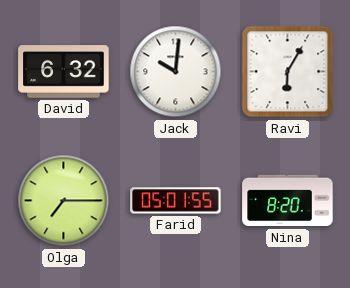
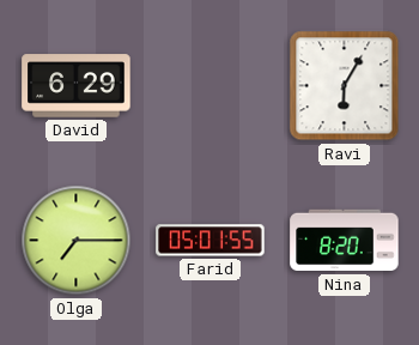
David: 6:32 -> 6:29
Jack: 10:01 -> none
